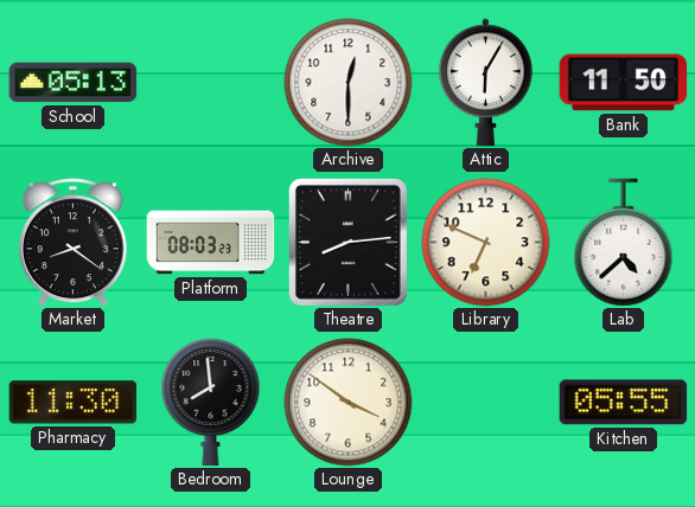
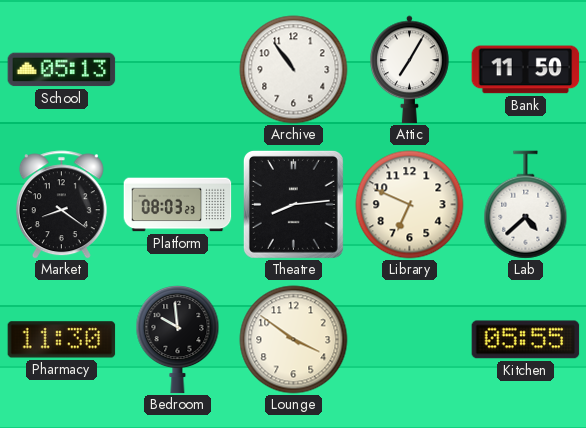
Archive: 12:30 -> 10:54
Attic: 6:05 -> 7:05
Bedroom: 7:59 -> 9:59
